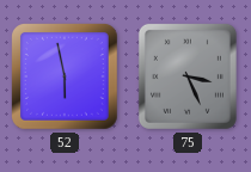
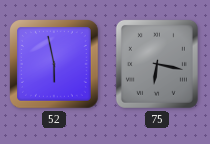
75: 3:26 -> 6:17
